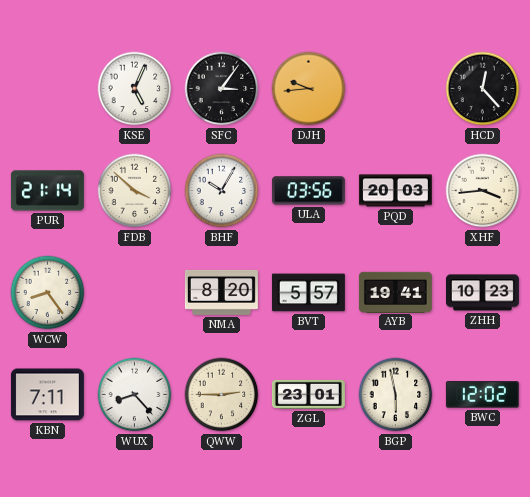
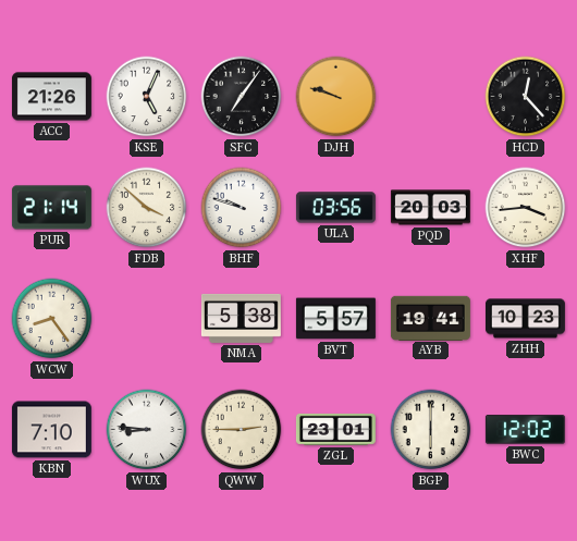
ACC: none -> 21:26
SFC: 3:06 -> 7:06
DJH: 9:44 -> 9:48
BHF: 10:05 -> 9:48
NMA: 8:20 -> 5:38
KBN: 7:11 -> 7:10
WUX: 8:23 -> 8:46
BGP: 5:58 -> 6:00
